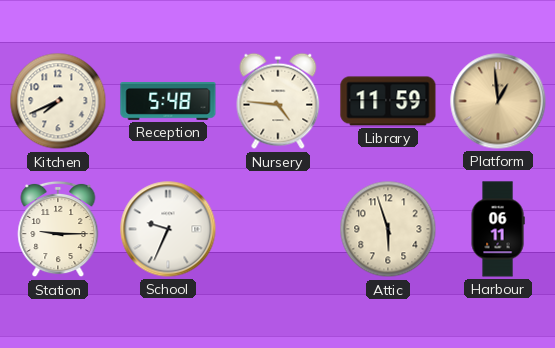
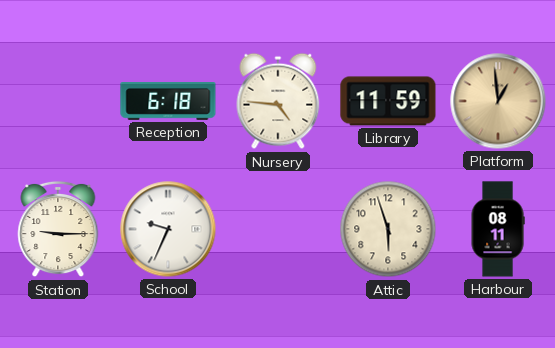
Kitchen: 7:41 -> none
Reception: 5:48 -> 6:18
Harbour: 06:11 -> 08:11
